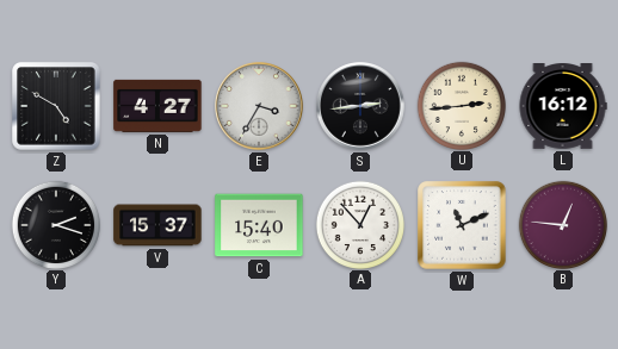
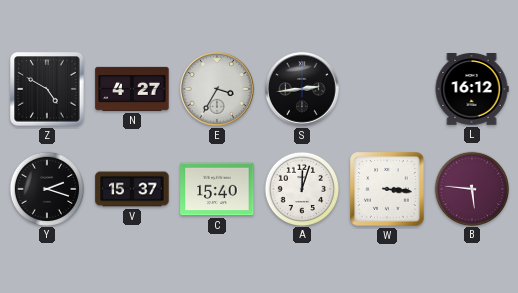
U: 2:44 -> none
A: 12:53 -> 12:03
W: 11:11 -> 3:16
B: 12:46 -> 5:46
